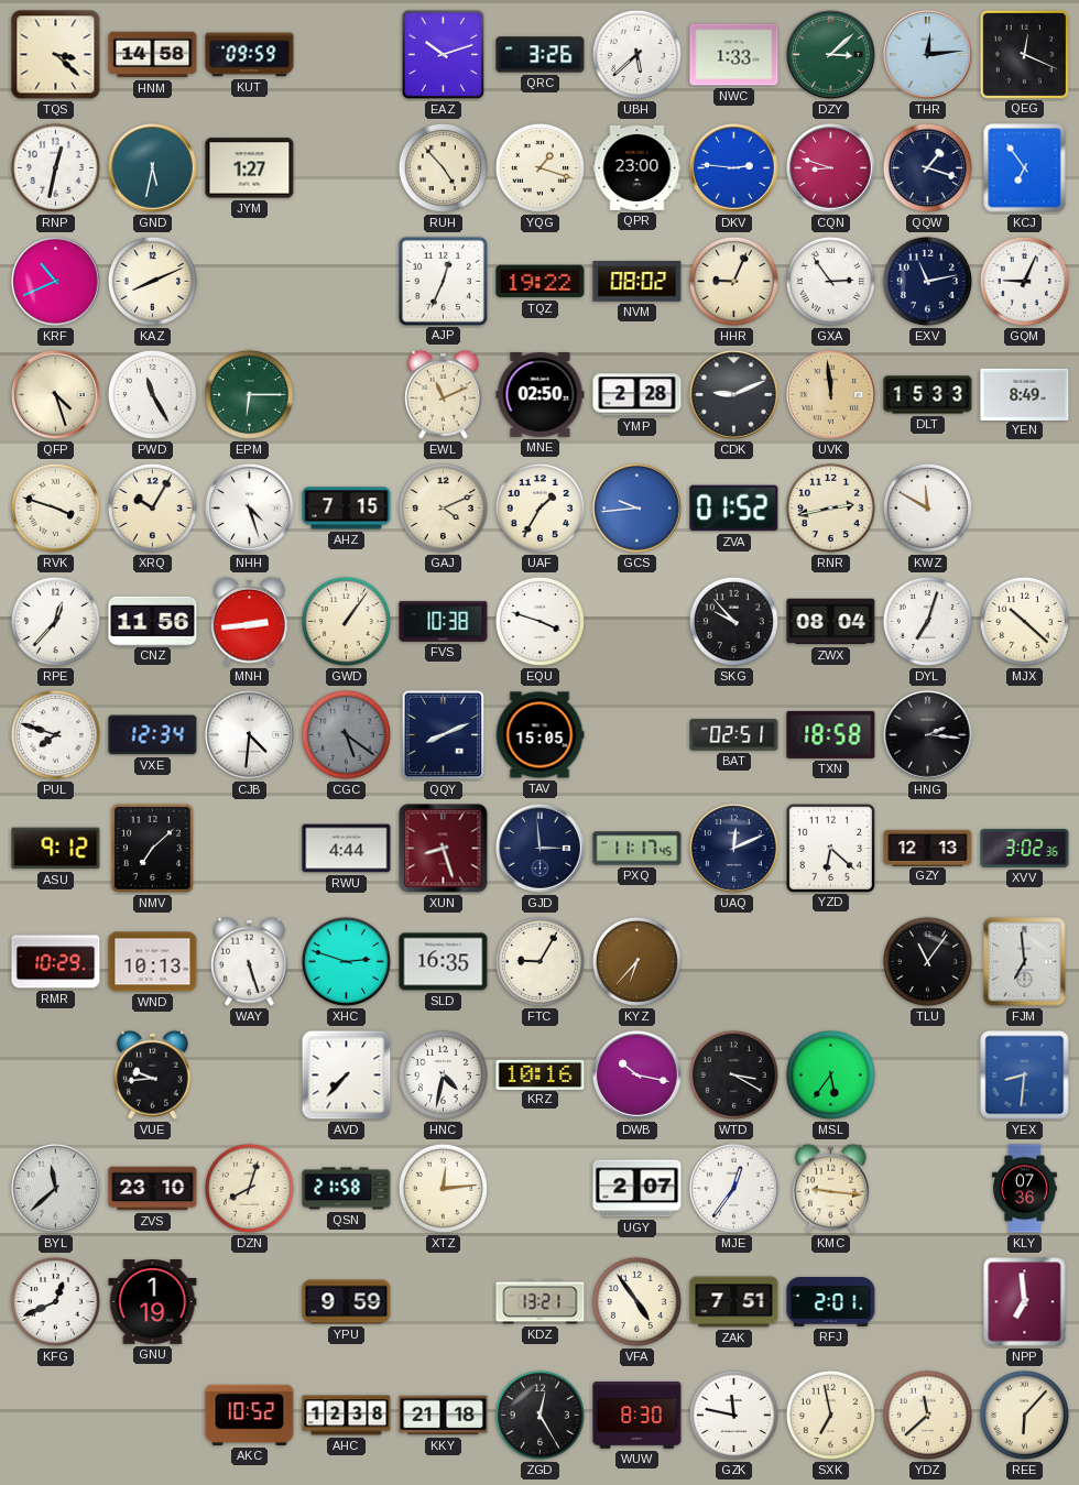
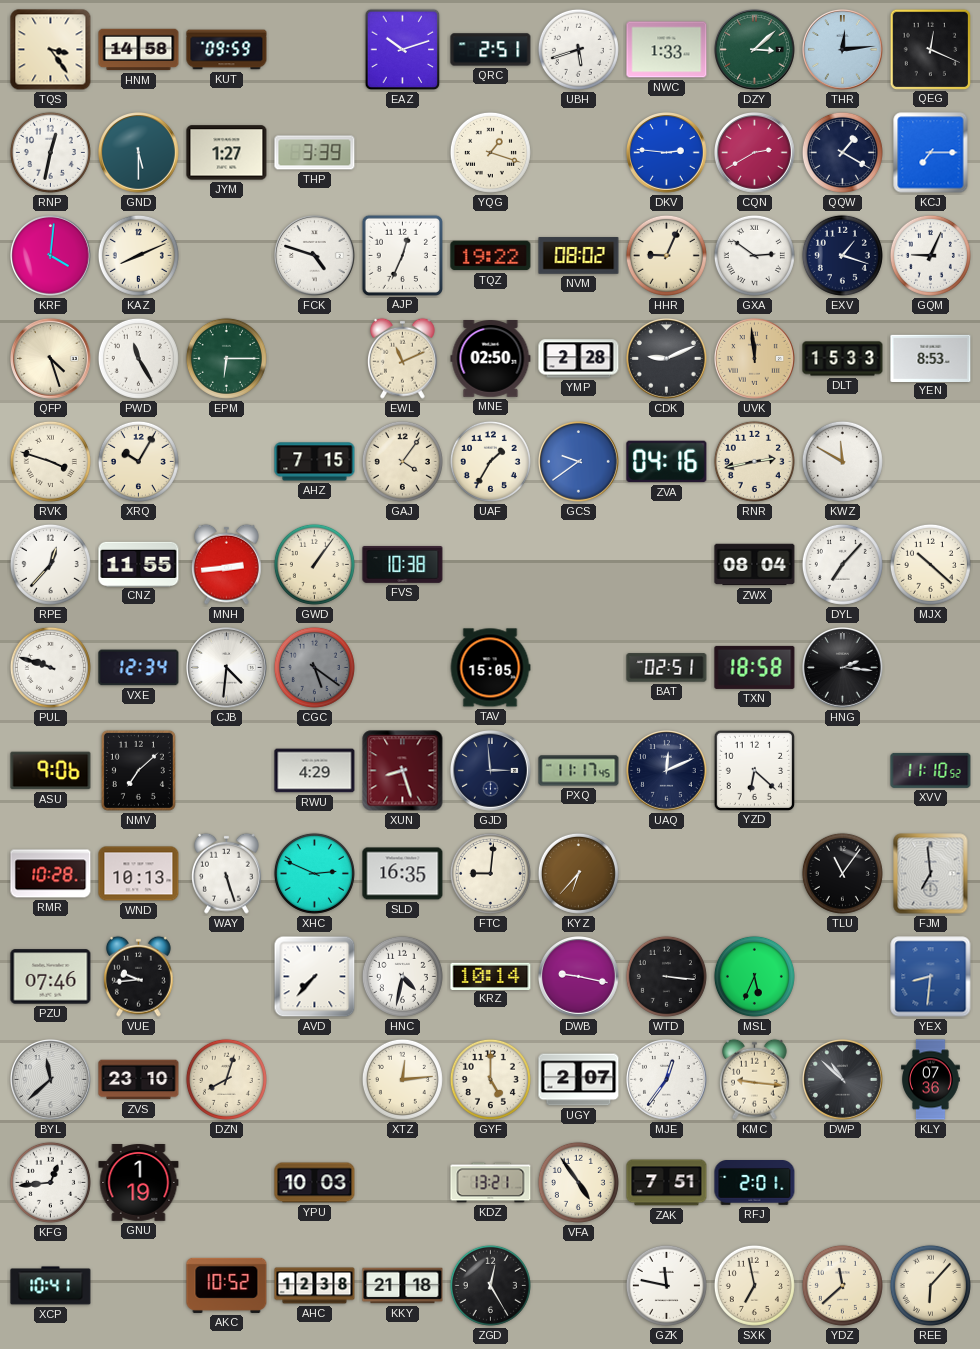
TQS: 3:22 -> 3:24
QRC: 3:26 -> 2:51
UBH: 5:38 -> 5:42
GND: 5:32 -> 5:30
THP: none -> 3:39
RUH: 4:53 -> none
QPR: 23:00 -> none
CQN: 8:48 -> 2:40
QQW: 1:18 -> 1:20
KCJ: 6:54 -> 7:15
KRF: 10:41 -> 4:01
FCK: none -> 4:48
GXA: 2:54 -> 2:51
EXV: 11:13 -> 1:18
YEN: 8:49 -> 8:53
NHH: 4:27 -> none
GAJ: 4:11 -> 4:06
GCS: 9:44 -> 9:39
ZVA: 01:52 -> 04:16
CNZ: 11:56 -> 11:55
EQU: 3:48 -> none
SKG: 9:53 -> none
DYL: 7:03 -> 7:07
PUL: 7:48 -> 9:48
QQY: 8:11 -> none
ASU: 9:12 -> 9:06
RWU: 4:44 -> 4:29
GZY: 12:13 -> none
XVV: 3:02 -> 11:10
RMR: 10:29 -> 10:28
XHC: 2:48 -> 2:49
FTC: 9:05 -> 9:01
PZU: none -> 07:46
KRZ: 10:16 -> 10:14
DWB: 10:17 -> 9:17
WTD: 3:20 -> 3:16
MSL: 5:36 -> 5:34
QSN: 21:58 -> none
GYF: none -> 5:00
DWP: none -> 10:52
KFG: 12:41 -> 12:44
YPU: 9:59 -> 10:03
NPP: 6:59 -> none
XCP: none -> 10:41
WUW: 8:30 -> none
